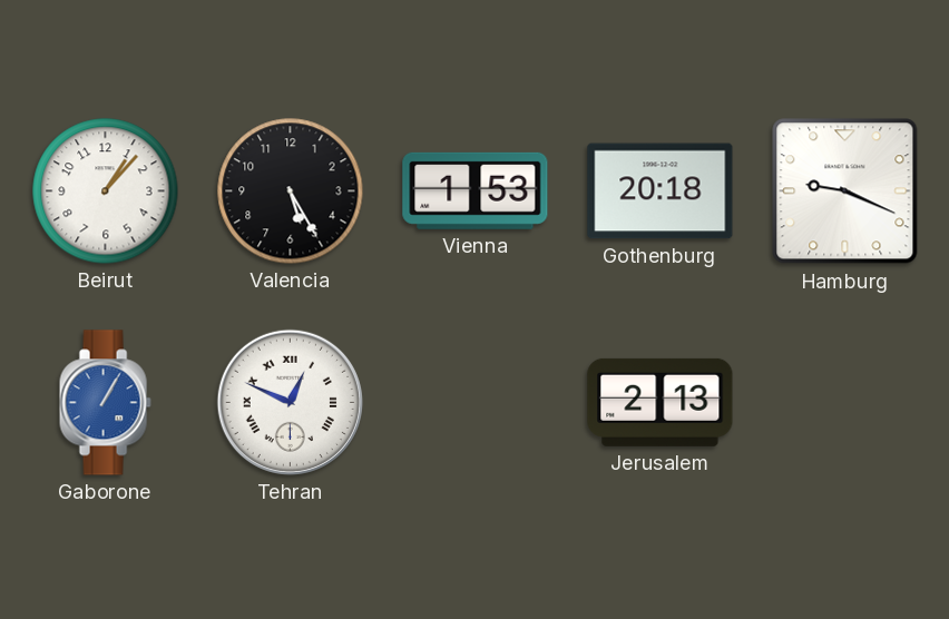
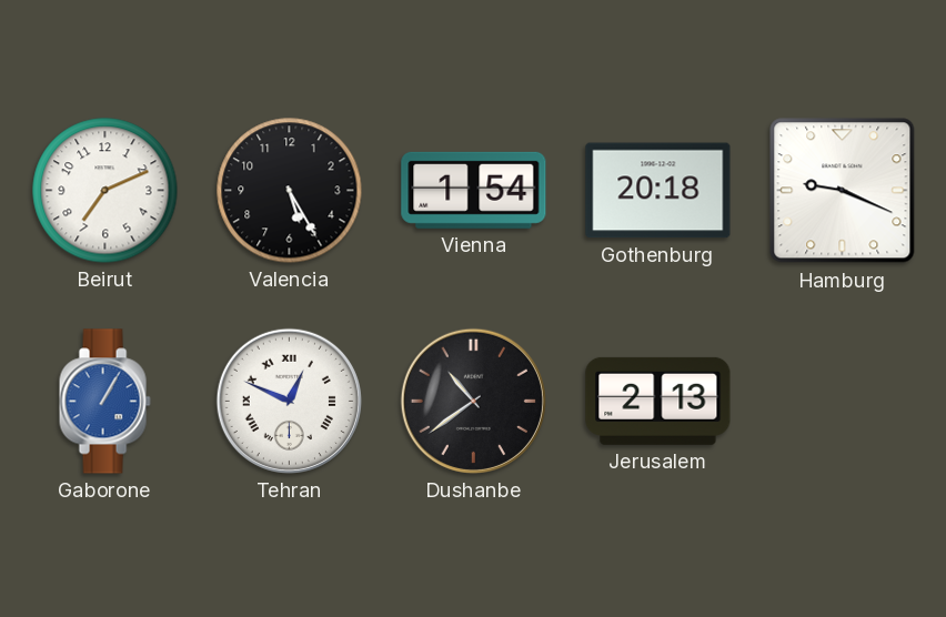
Beirut: 1:07 -> 7:11
Vienna: 1:53 -> 1:54
Dushanbe: none -> 10:39
